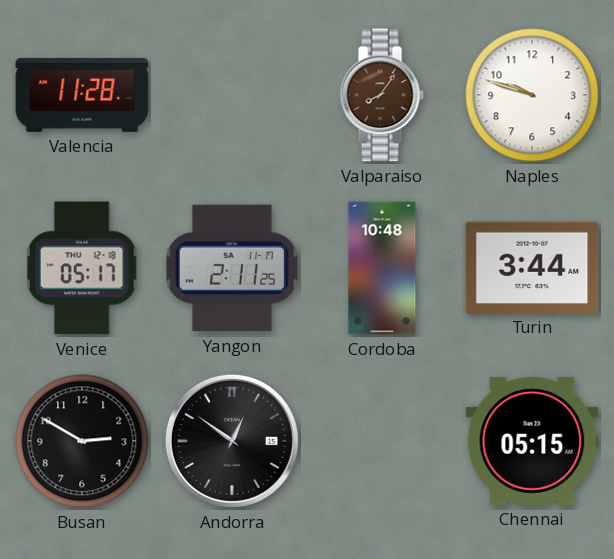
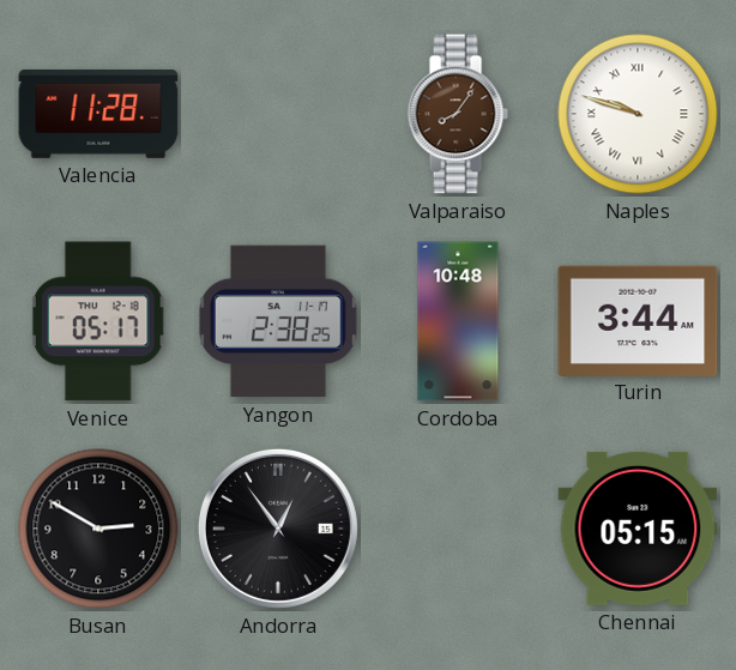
Naples numerals: Arabic -> Roman
Yangon: 2:11 -> 2:38
Andorra: 12:51 -> 12:54
